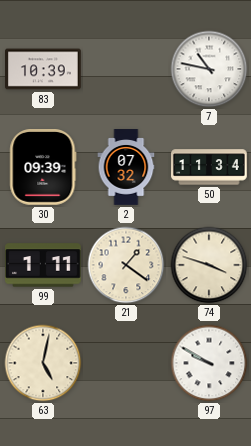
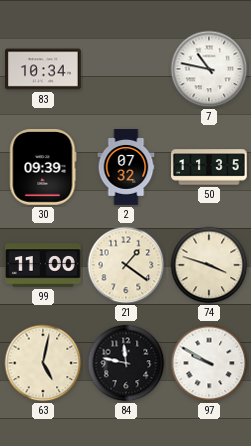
83: 10:39 -> 10:34
50: 11:34 -> 11:35
99: 1:11 -> 11:00
84: none -> 11:47
